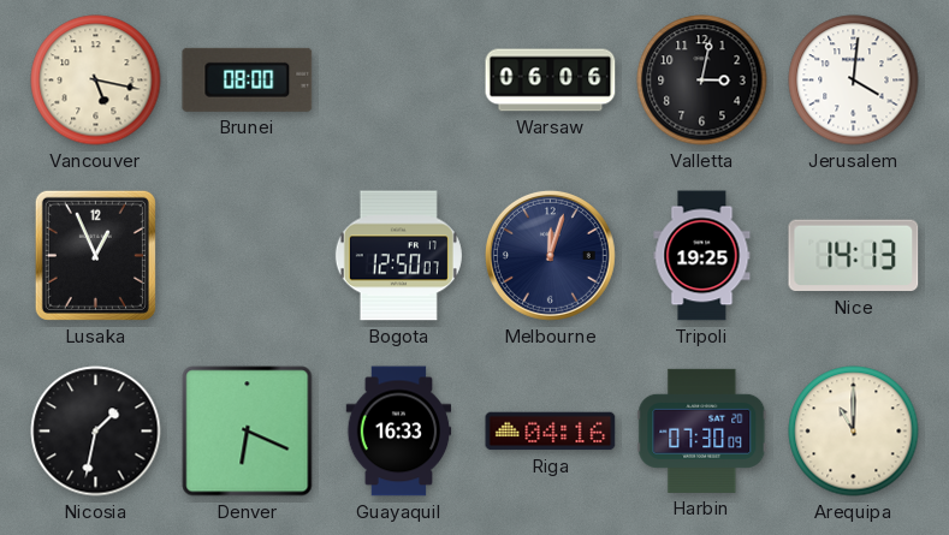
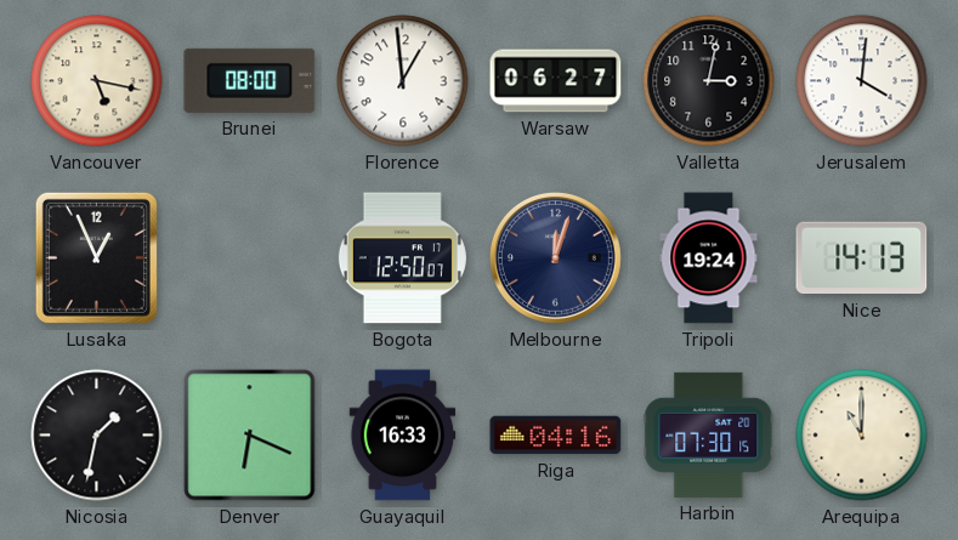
Florence: none -> 12:59
Warsaw: 06:06 -> 06:27
Tripoli: 19:25 -> 19:24
Harbin: 07:30:09 -> 07:30:15
